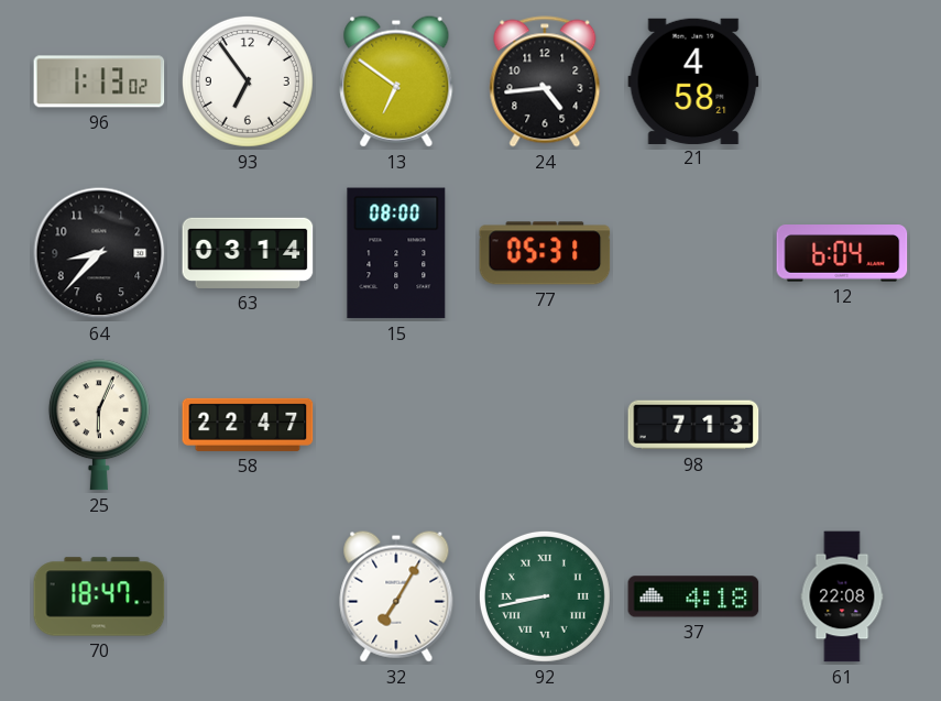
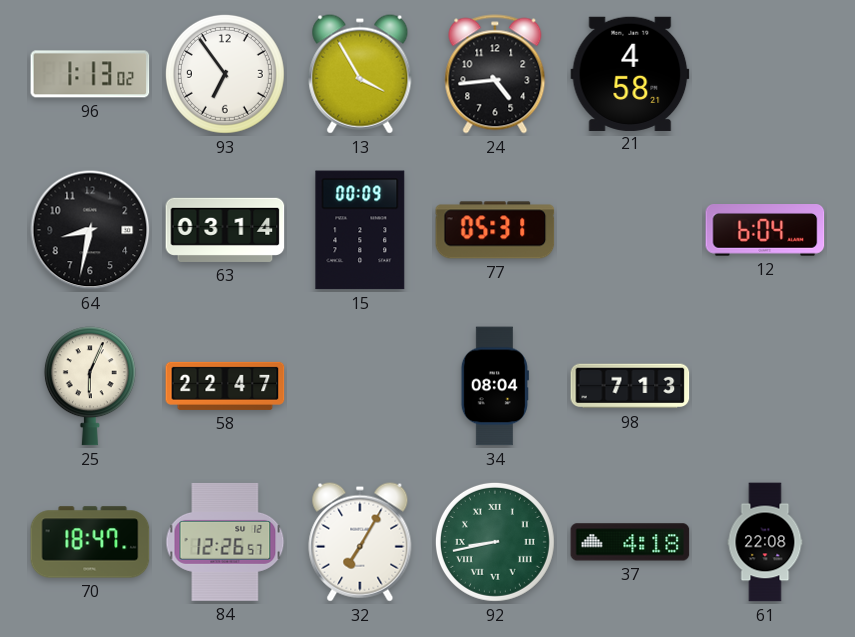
13: 6:51 -> 3:55
64: 8:37 -> 8:32
15: 08:00 -> 00:09
34: none -> 08:04
84: none -> 12:26
